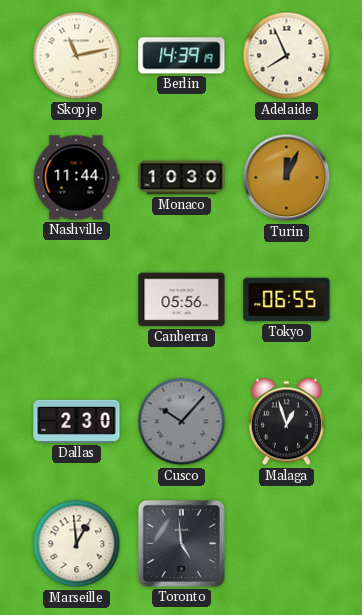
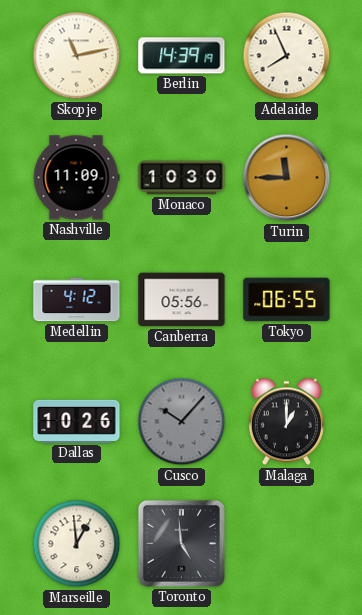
Nashville: 11:44 -> 11:09
Turin: 12:04 -> 11:45
Medellin: none -> 4:12
Dallas: 2:30 -> 10:26
Malaga: 12:57 -> 1:00
